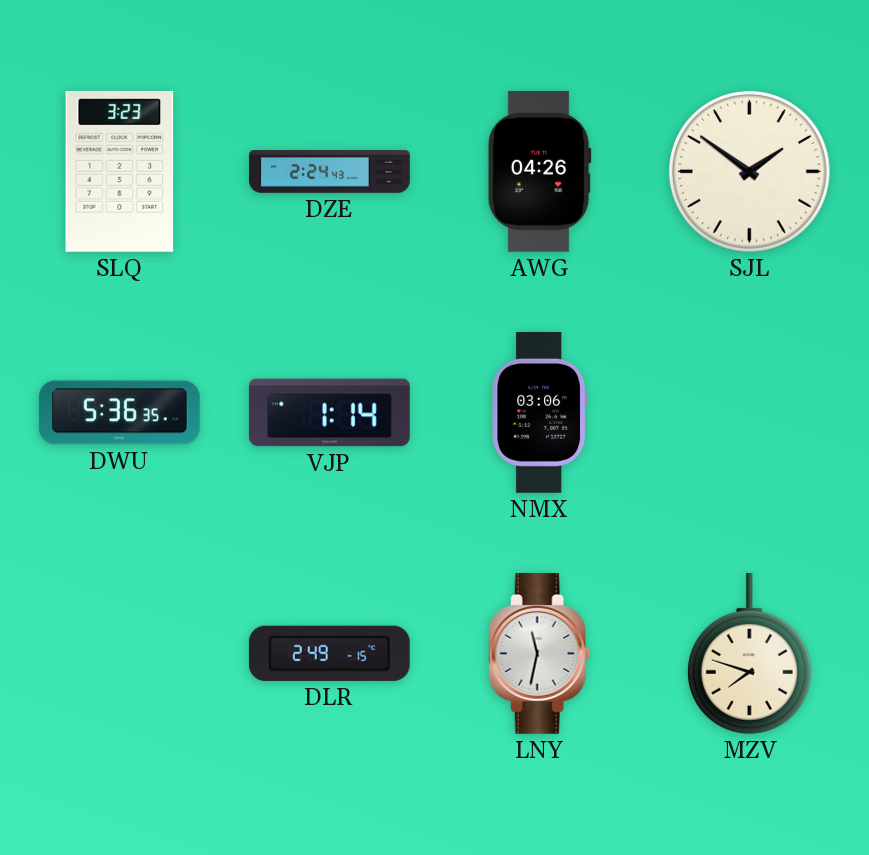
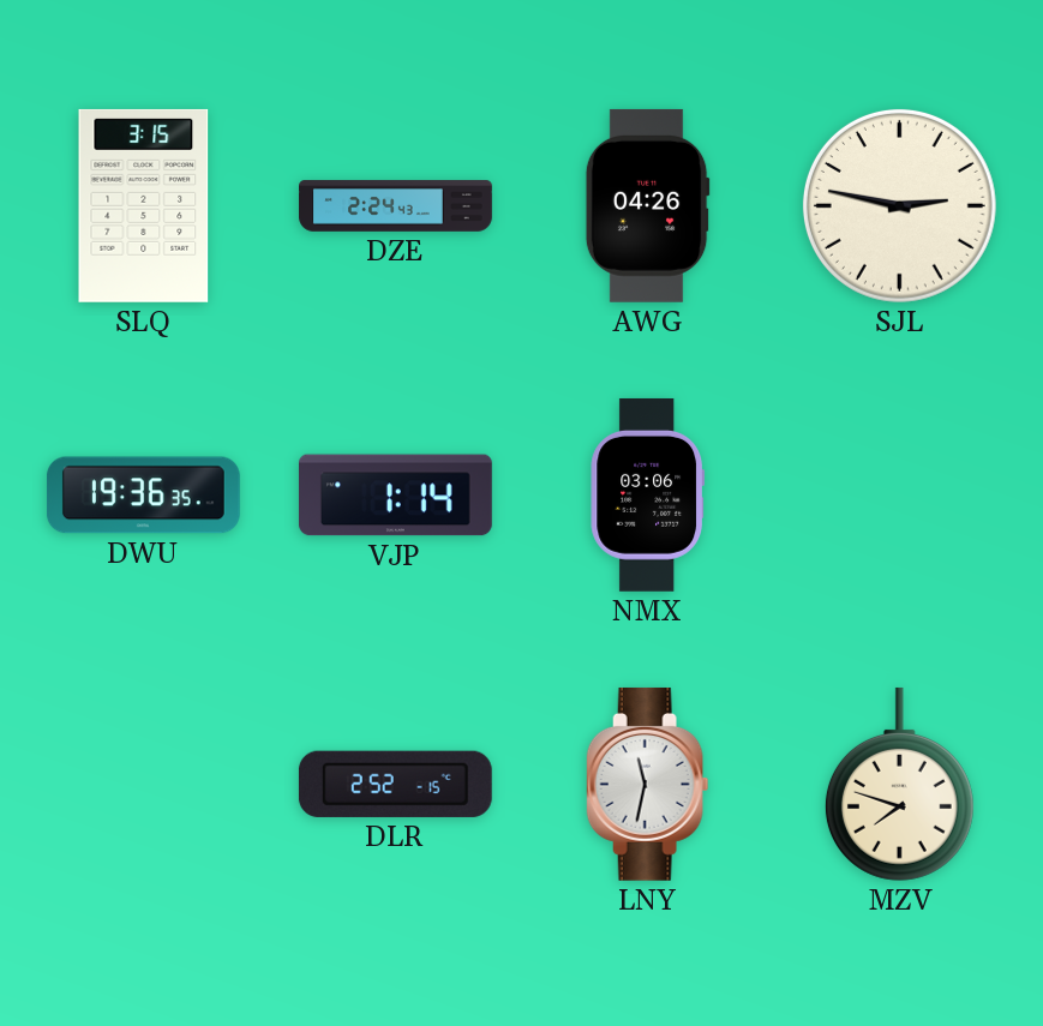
SLQ: 3:23 -> 3:15
SJL: 1:51 -> 2:47
DWU: 5:36 -> 19:36
DLR: 2:49 -> 2:52
